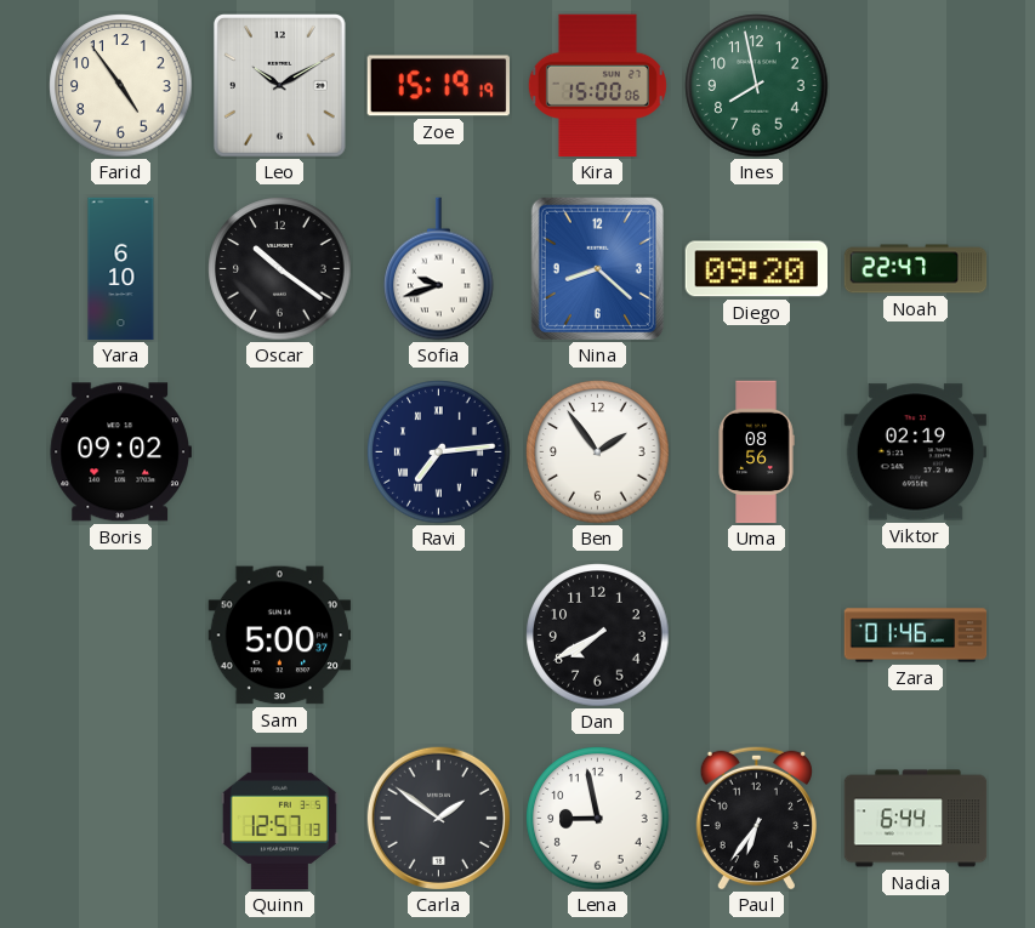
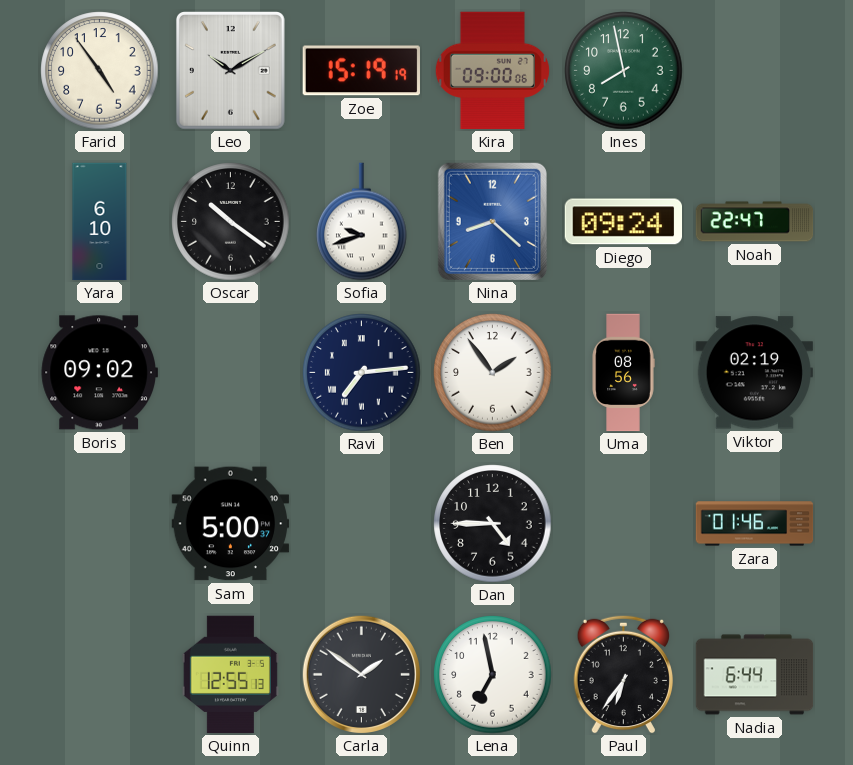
Kira: 15:00 -> 09:00
Diego: 09:20 -> 09:24
Dan: 7:40 -> 4:45
Quinn: 12:57 -> 12:55
Lena: 8:58 -> 6:58
